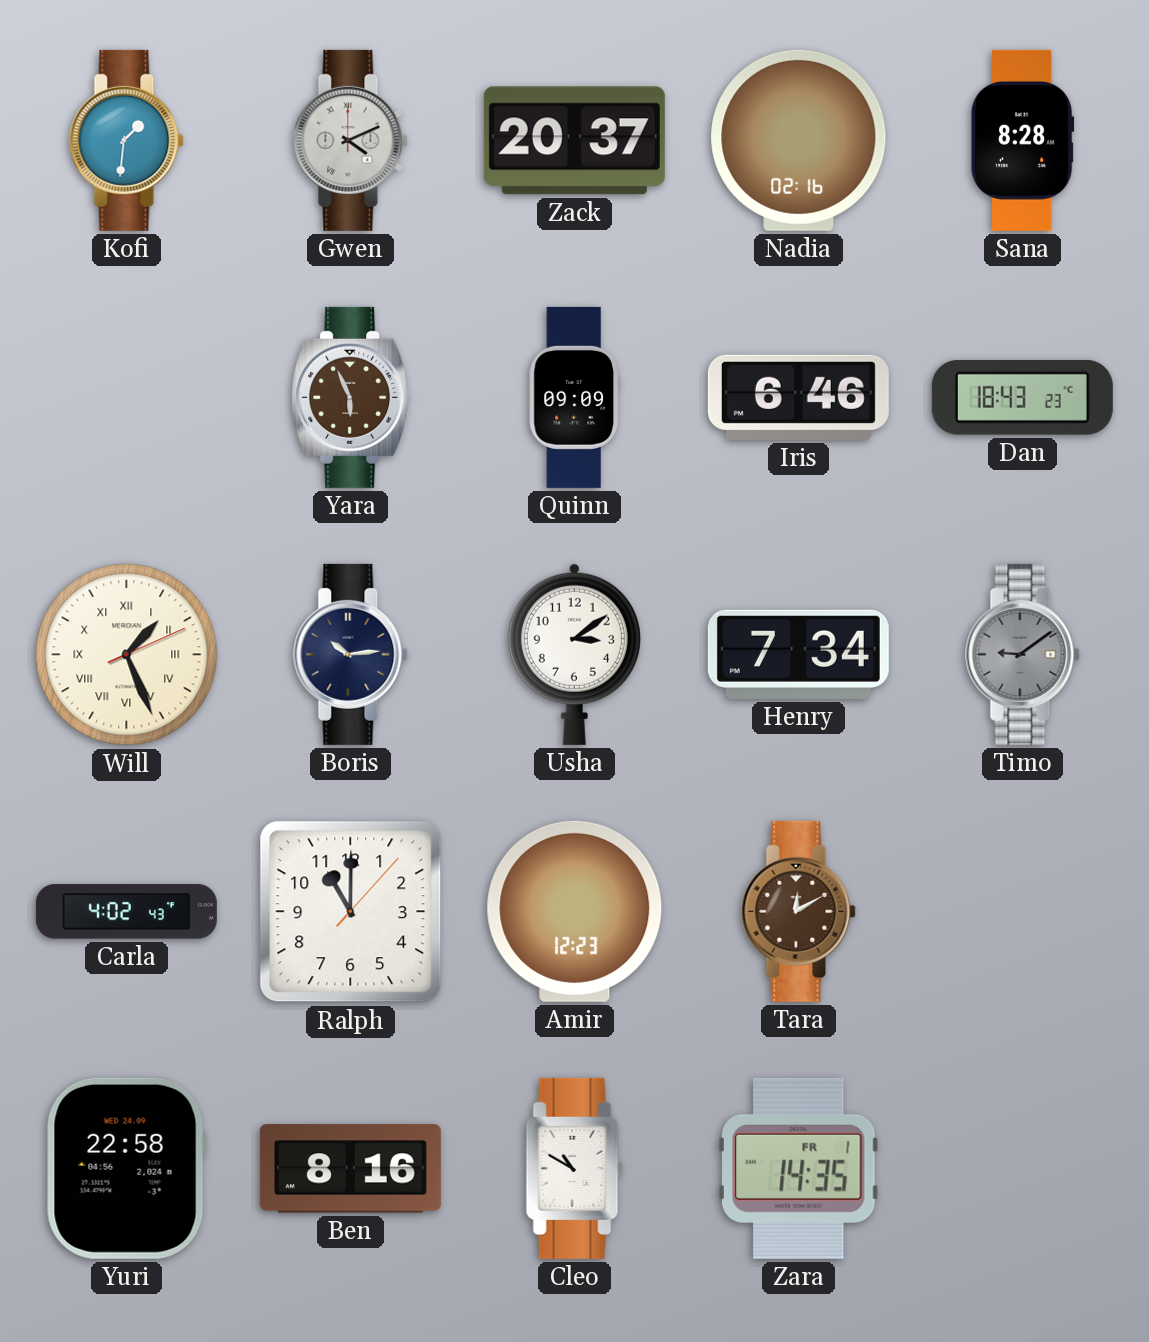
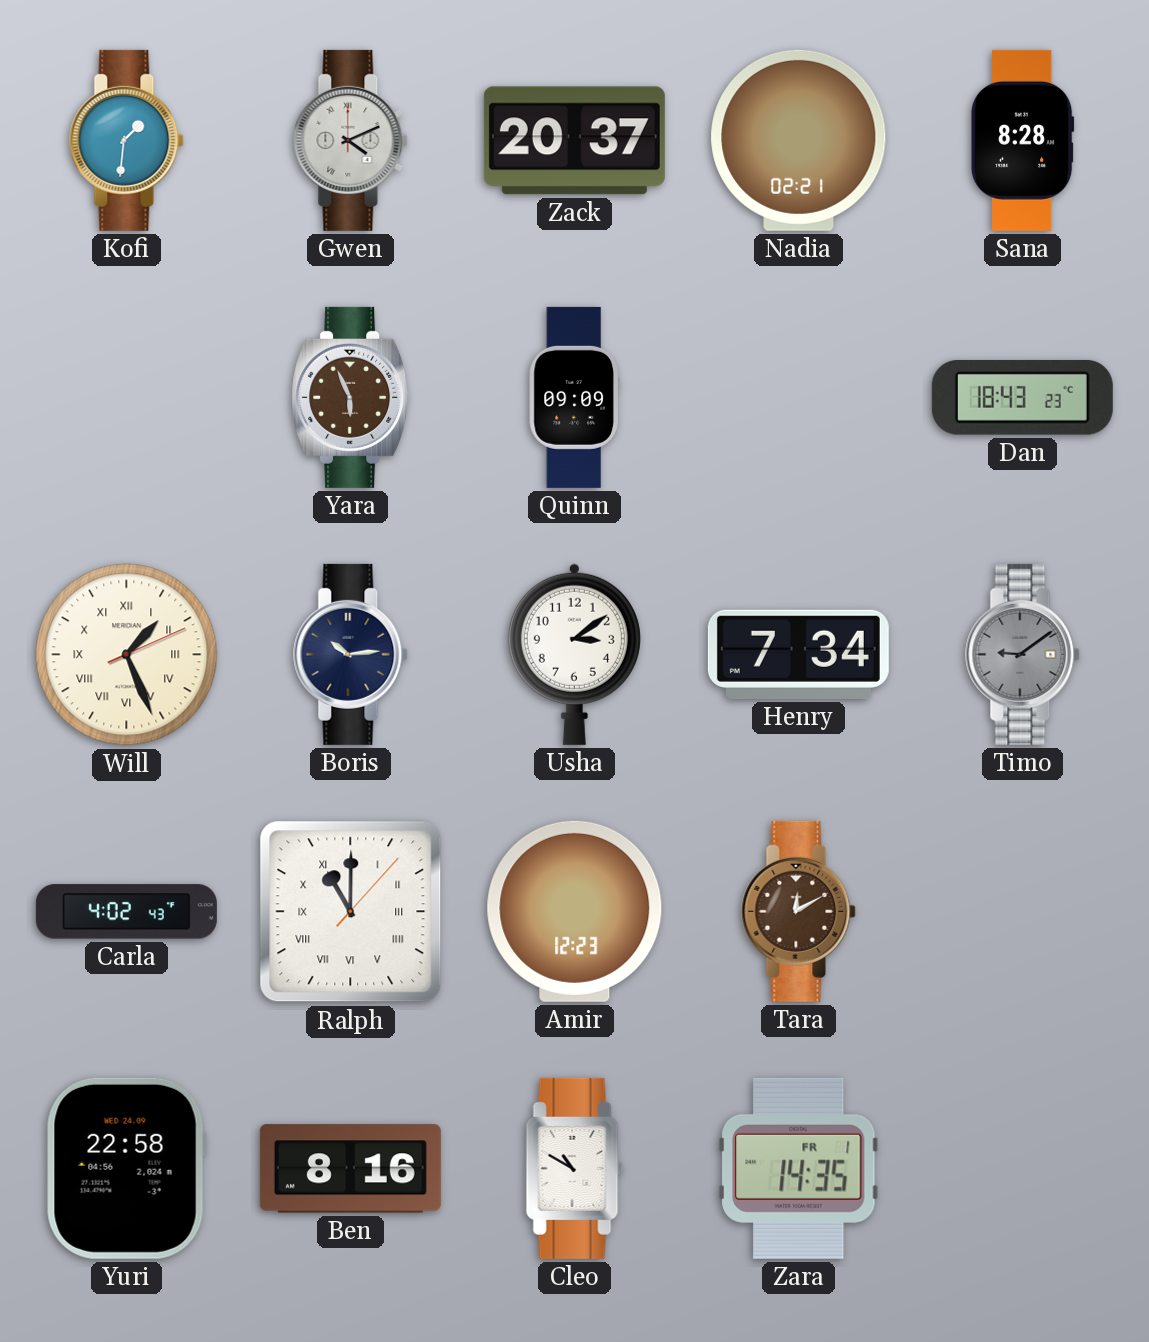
Nadia: 02:16 -> 02:21
Iris: 6:46 -> none
Ralph numerals: Arabic -> Roman
